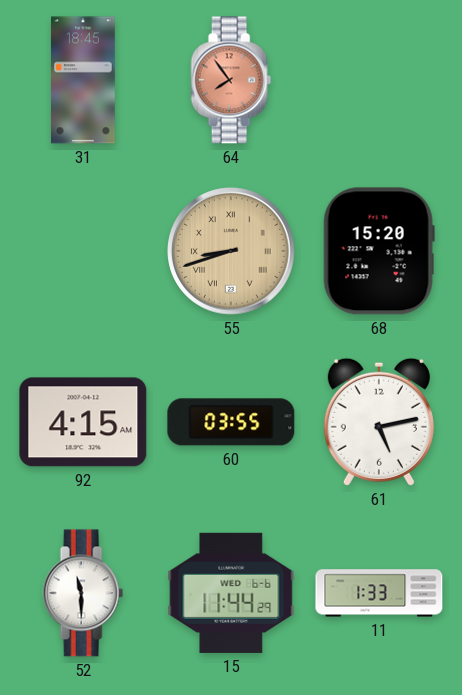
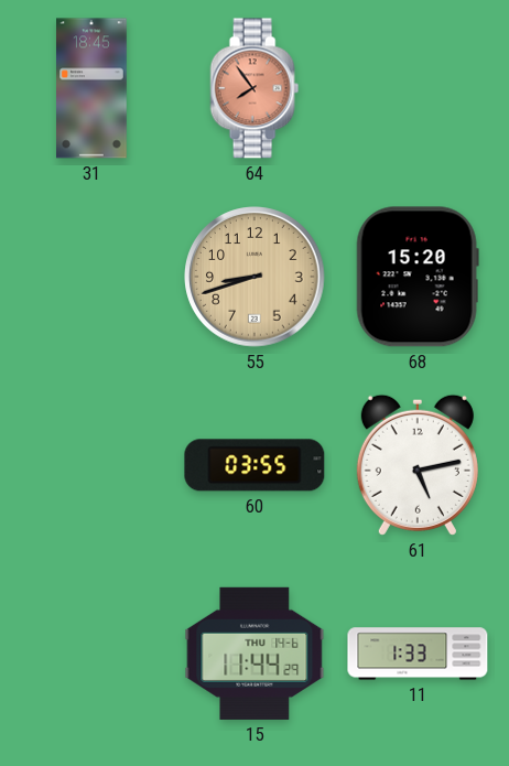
55 numerals: Roman -> Arabic
92: 4:15 -> none
52: 11:30 -> none
15 date: WED 6-6 -> THU 14-6
